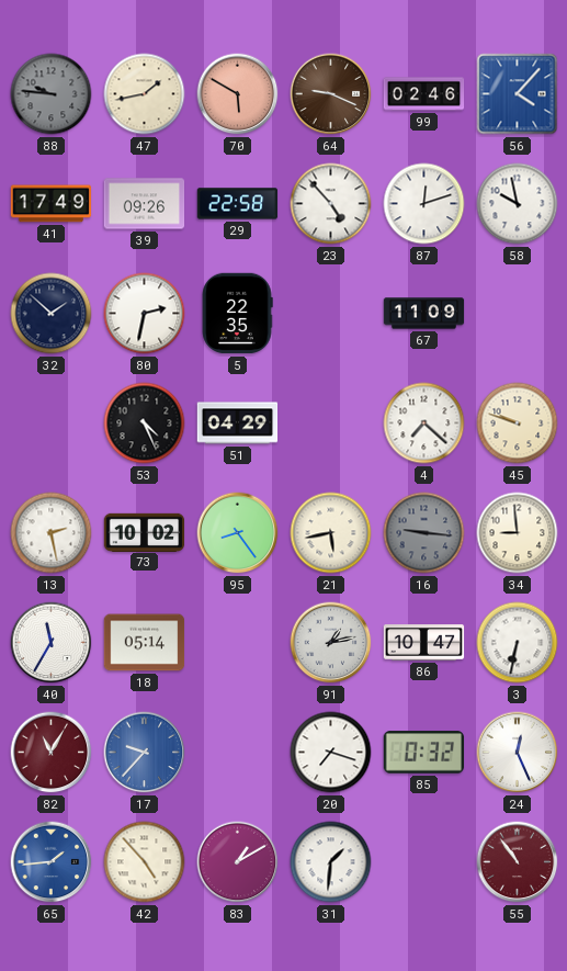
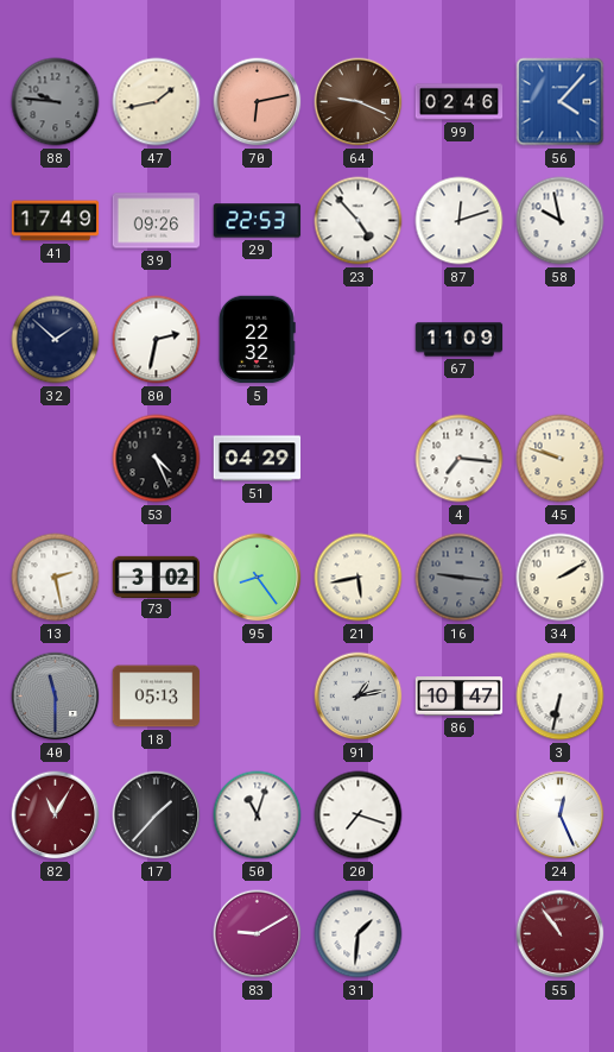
70: 5:50 -> 6:13
29: 22:58 -> 22:53
5: 22:35 -> 22:32
4: 7:22 -> 7:16
73: 10:02 -> 3:02
34: 8:59 -> 2:10
40: 11:35 -> 11:30
40 dial: white -> grey
18: 05:14 -> 05:13
17: 9:37 -> 1:37
17 dial: blue -> black
50: none -> 11:03
85: 0:32 -> none
65: 1:44 -> none
42: 4:53 -> none
83: 1:10 -> 9:10
